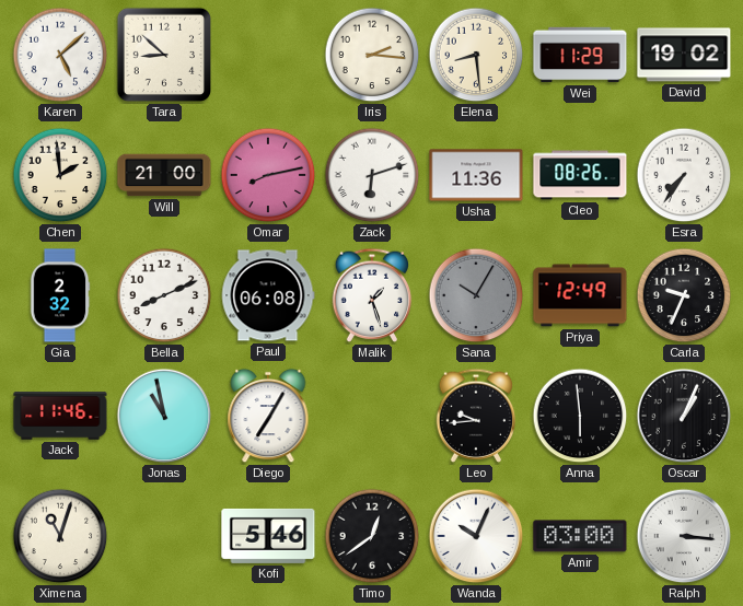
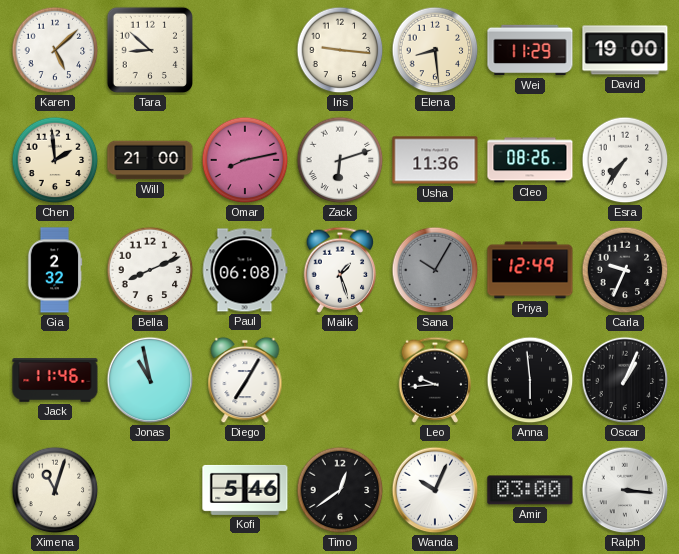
Iris: 2:16 -> 9:16
David: 19:02 -> 19:00
